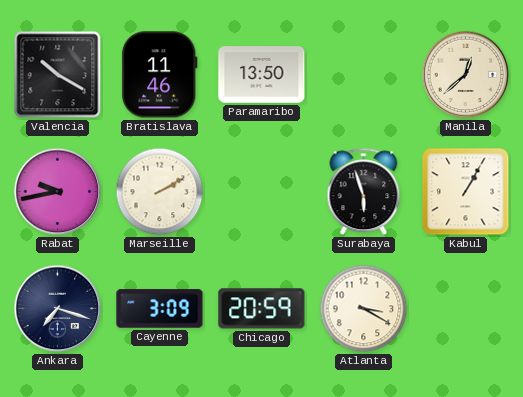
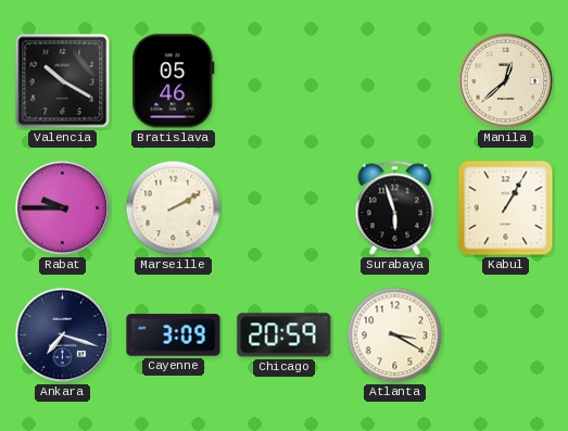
Bratislava: 11:46 -> 05:46
Paramaribo: 13:50 -> none
Rabat: 9:43 -> 9:45
